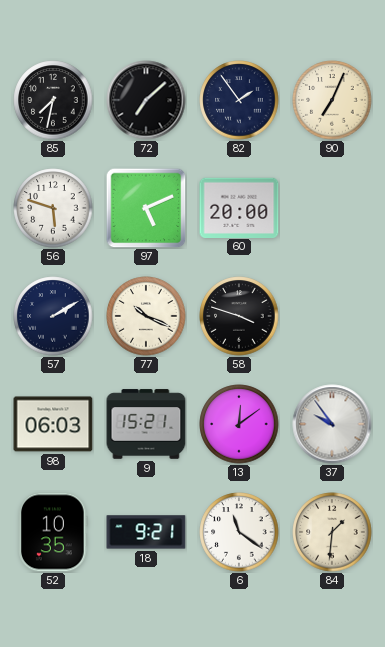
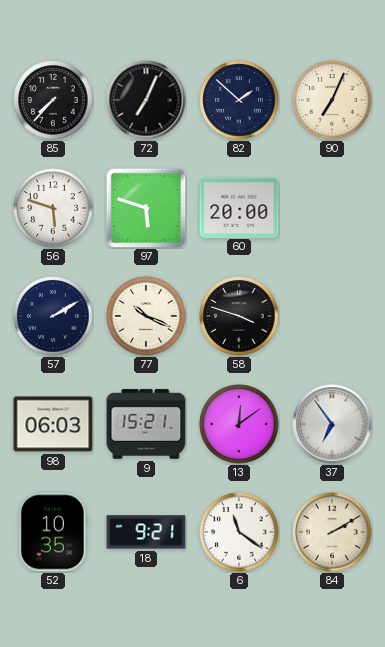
85: 7:32 -> 7:37
72: 7:08 -> 7:04
82: 1:54 -> 1:52
97: 5:11 -> 5:48
37: 9:54 -> 6:54
84: 1:31 -> 2:10
